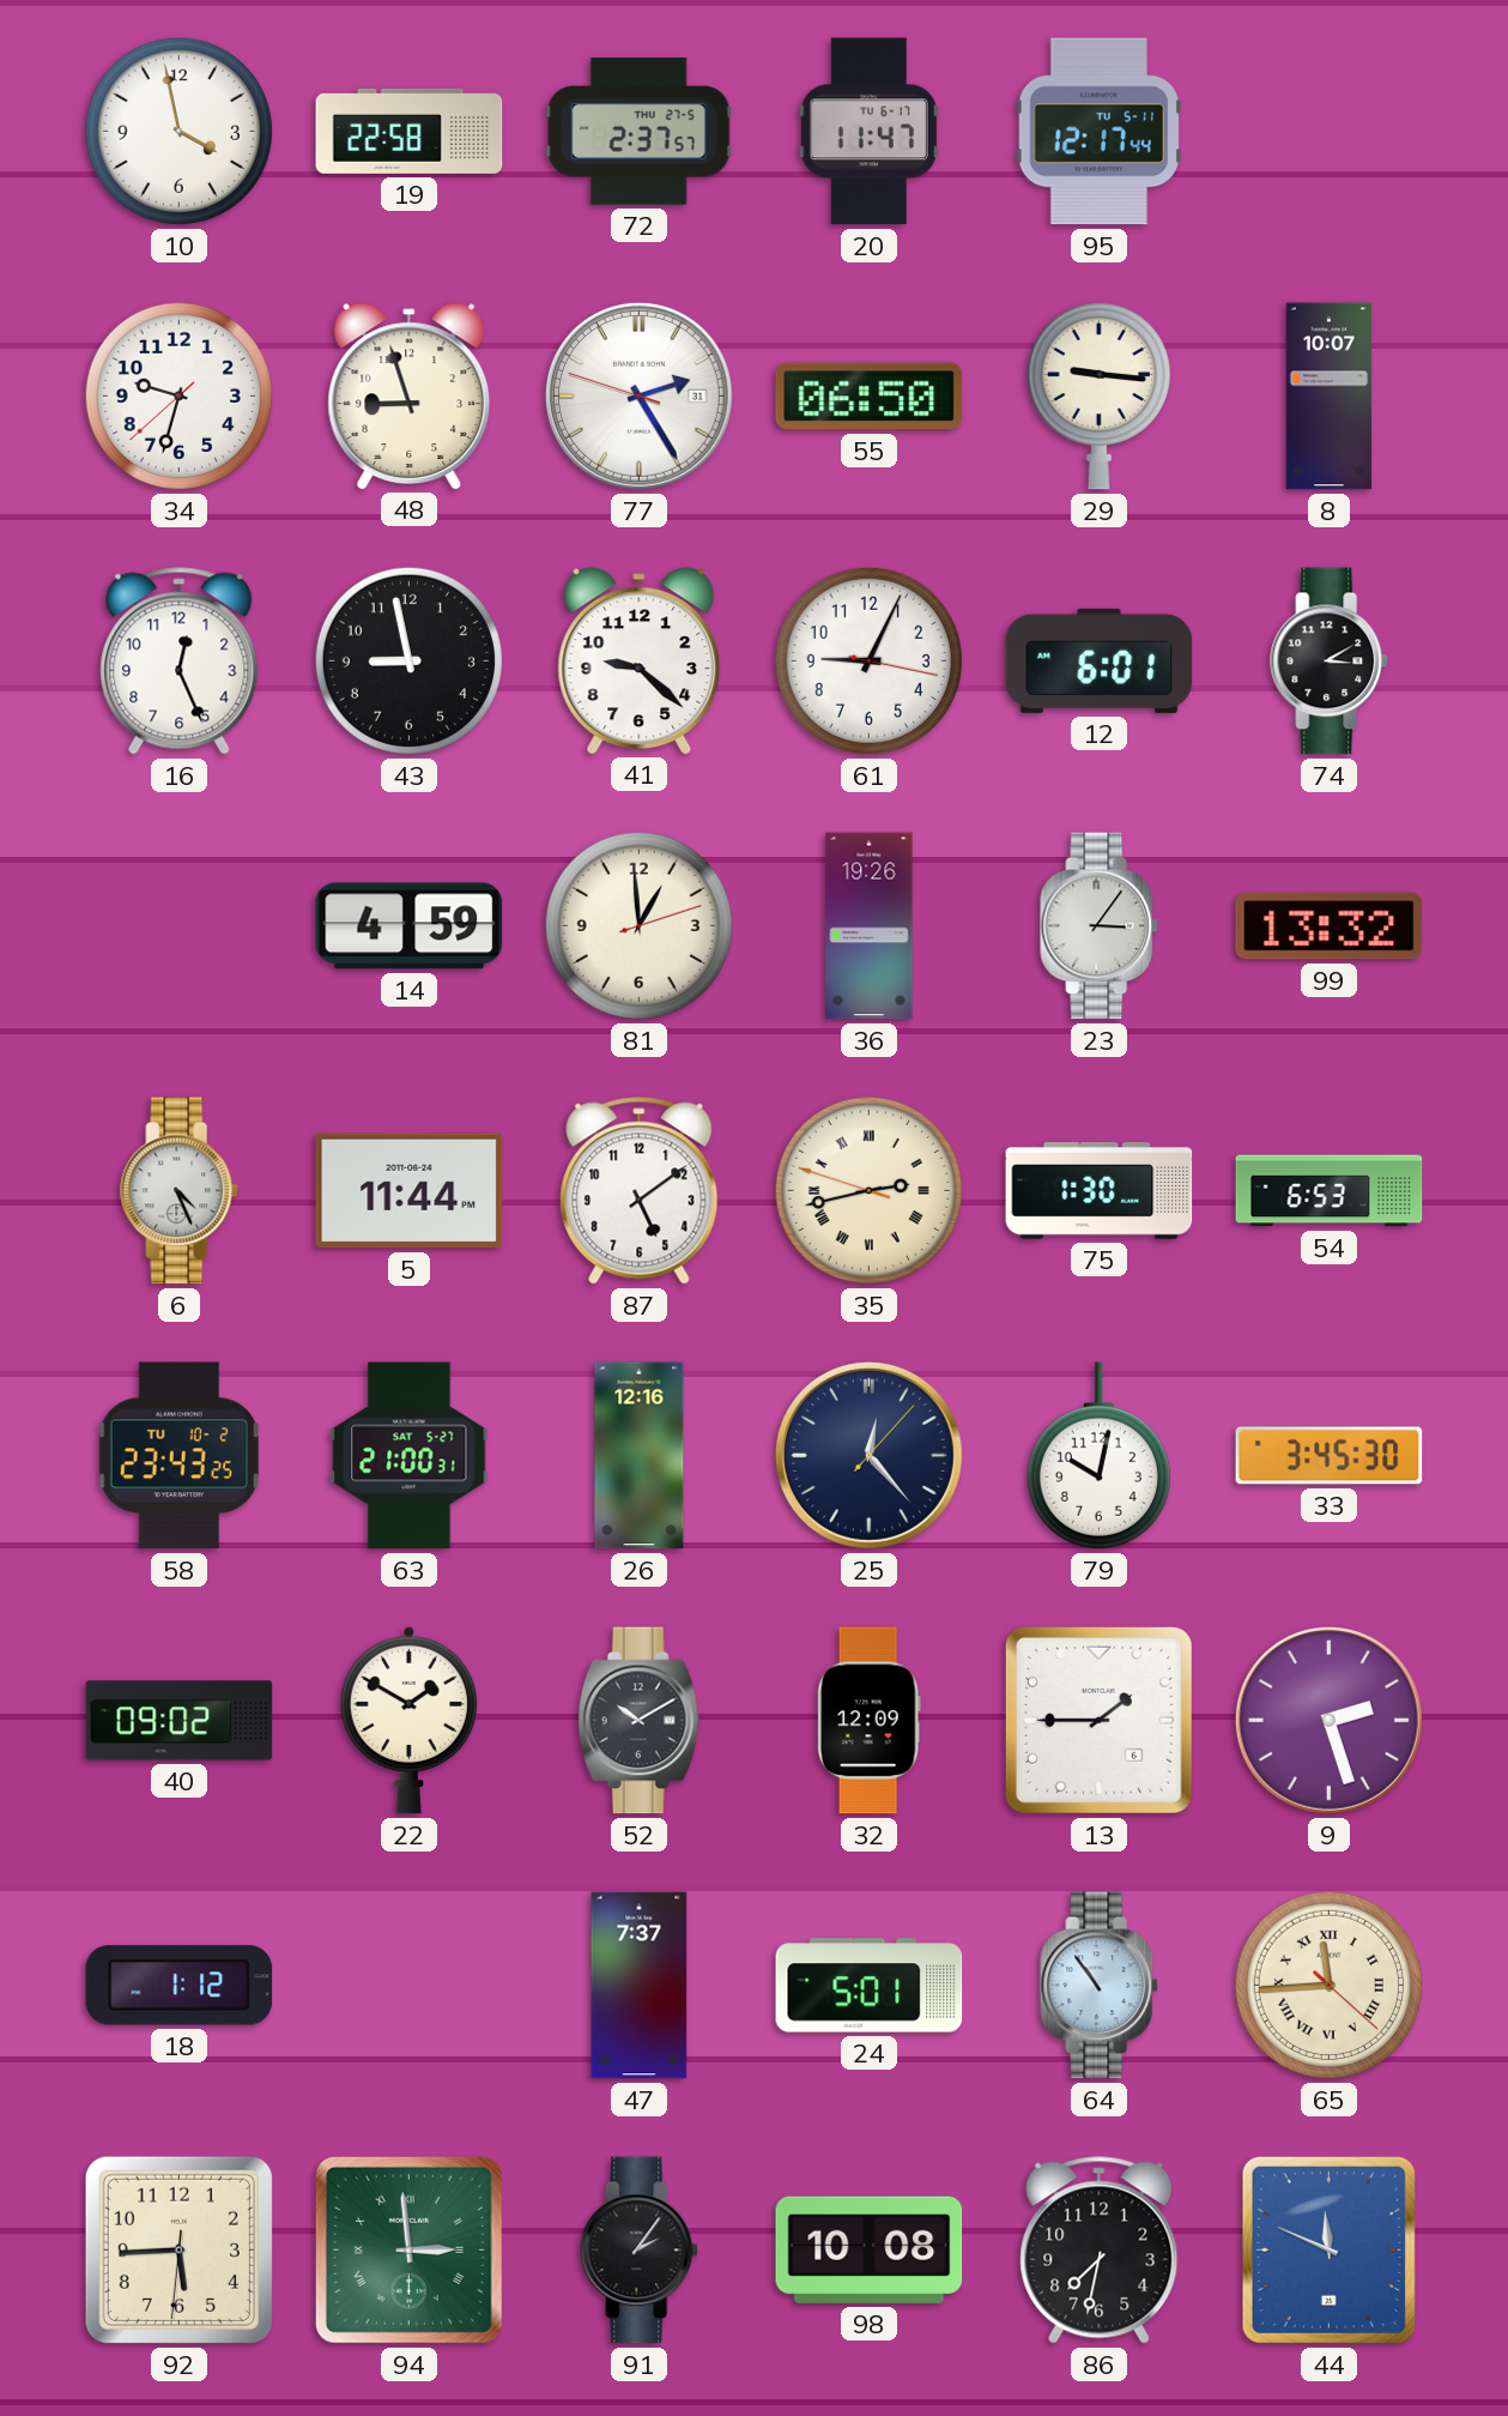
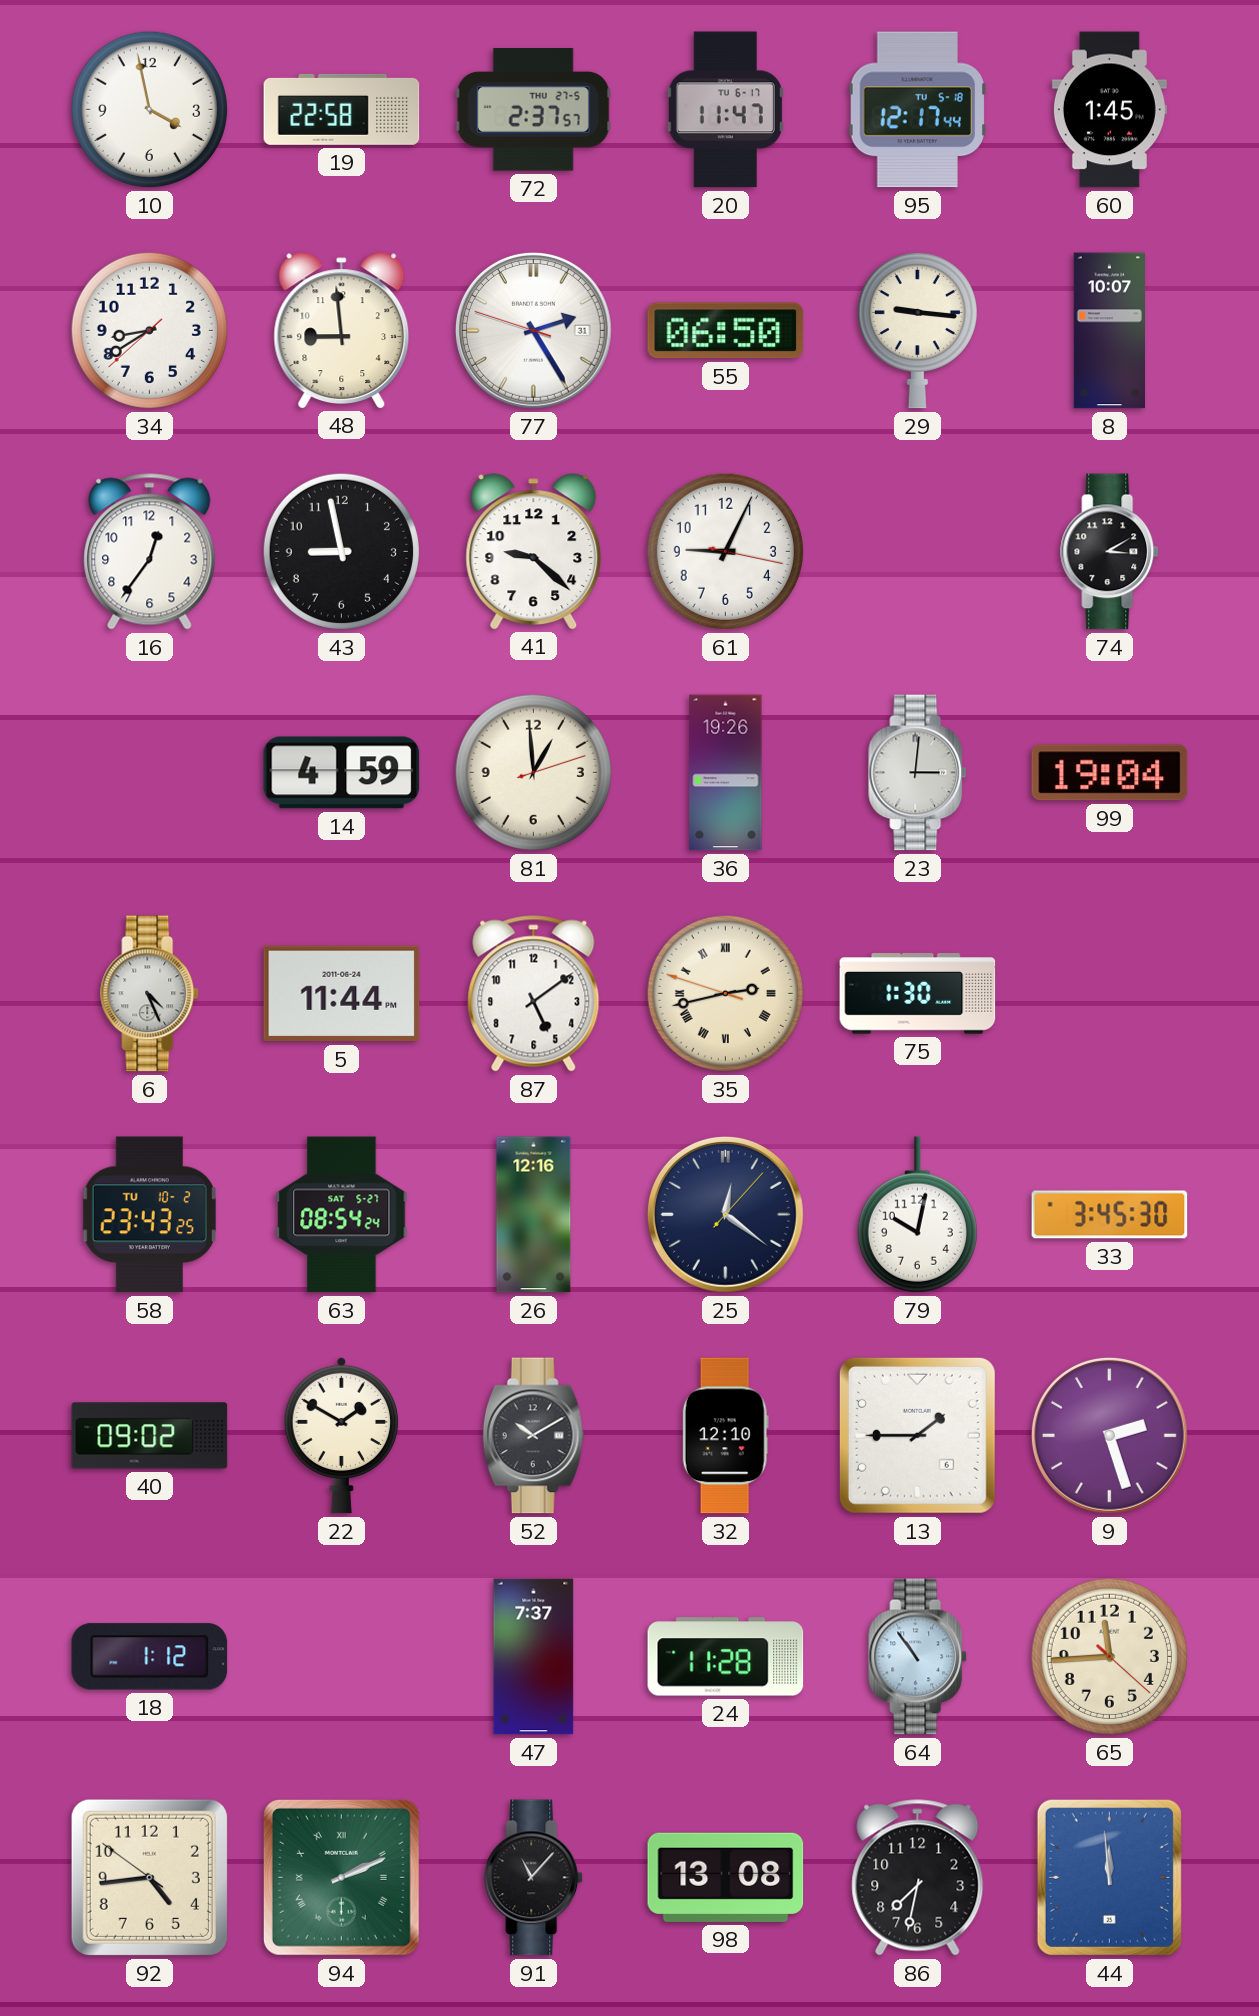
95 date: TU 5-11 -> TU 5-18
60: none -> 1:45
34: 9:32 -> 8:39
48: 8:57 -> 8:59
16: 12:26 -> 12:36
12: 6:01 -> none
23: 3:06 -> 3:01
99: 13:32 -> 19:04
54: 6:53 -> none
63: 21:00 -> 08:54
25: 12:23 -> 12:21
32: 12:09 -> 12:10
24: 5:01 -> 11:28
65 numerals: Roman -> Arabic
92: 5:44 -> 4:43
94: 2:59 -> 2:11
91: 2:06 -> 11:07
98: 10:08 -> 13:08
44: 11:49 -> 11:59
